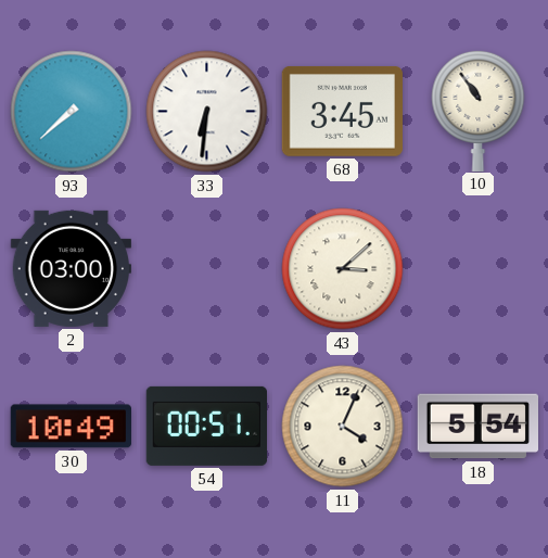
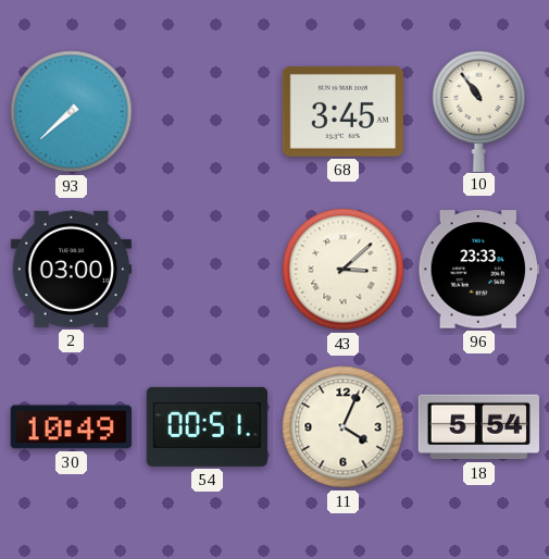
33: 6:31 -> none
96: none -> 23:33
